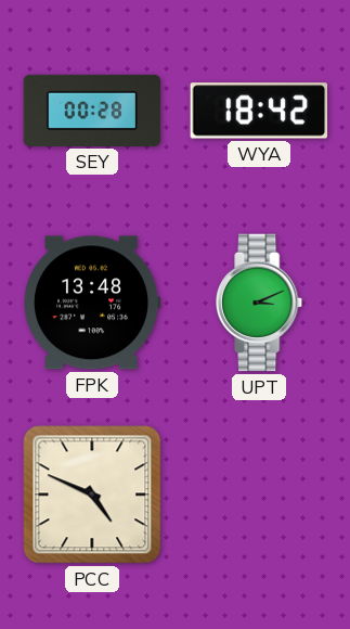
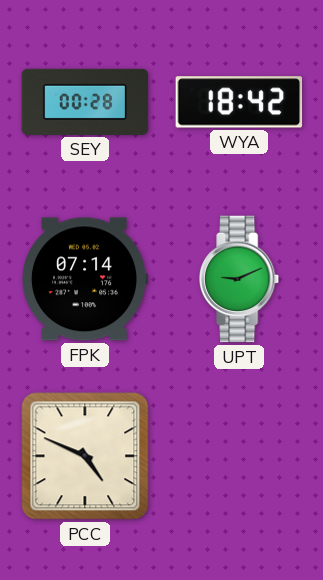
FPK: 13:48 -> 07:14
UPT: 3:11 -> 9:11
